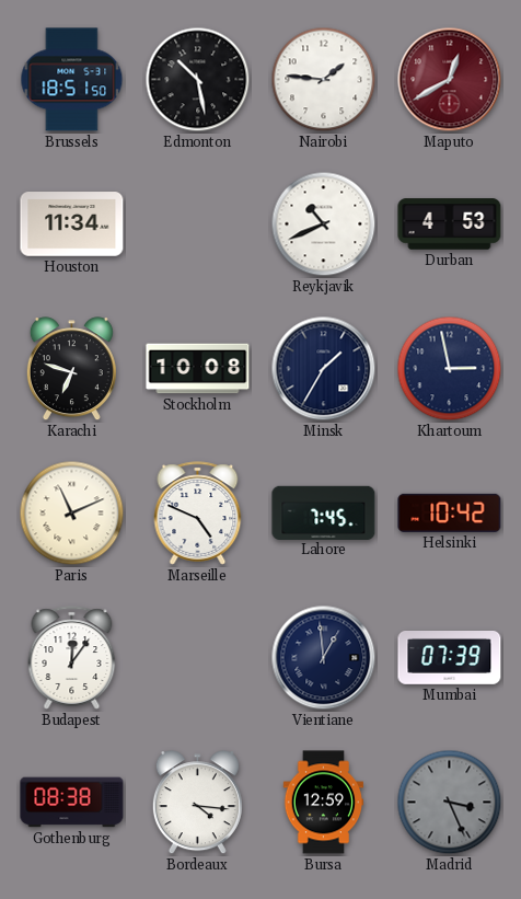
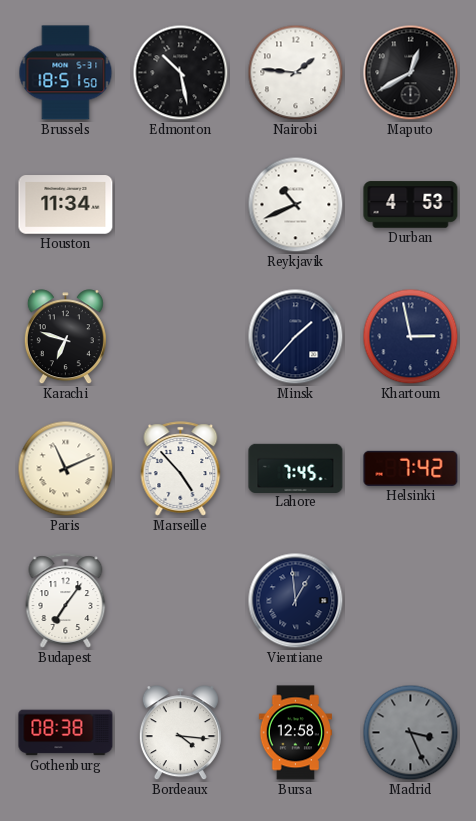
Maputo dial: burgundy -> black
Stockholm: 10:08 -> none
Minsk: 1:35 -> 1:37
Marseille: 4:49 -> 4:53
Helsinki: 10:42 -> 7:42
Budapest: 12:06 -> 7:06
Mumbai: 07:39 -> none
Bursa: 12:59 -> 12:58
